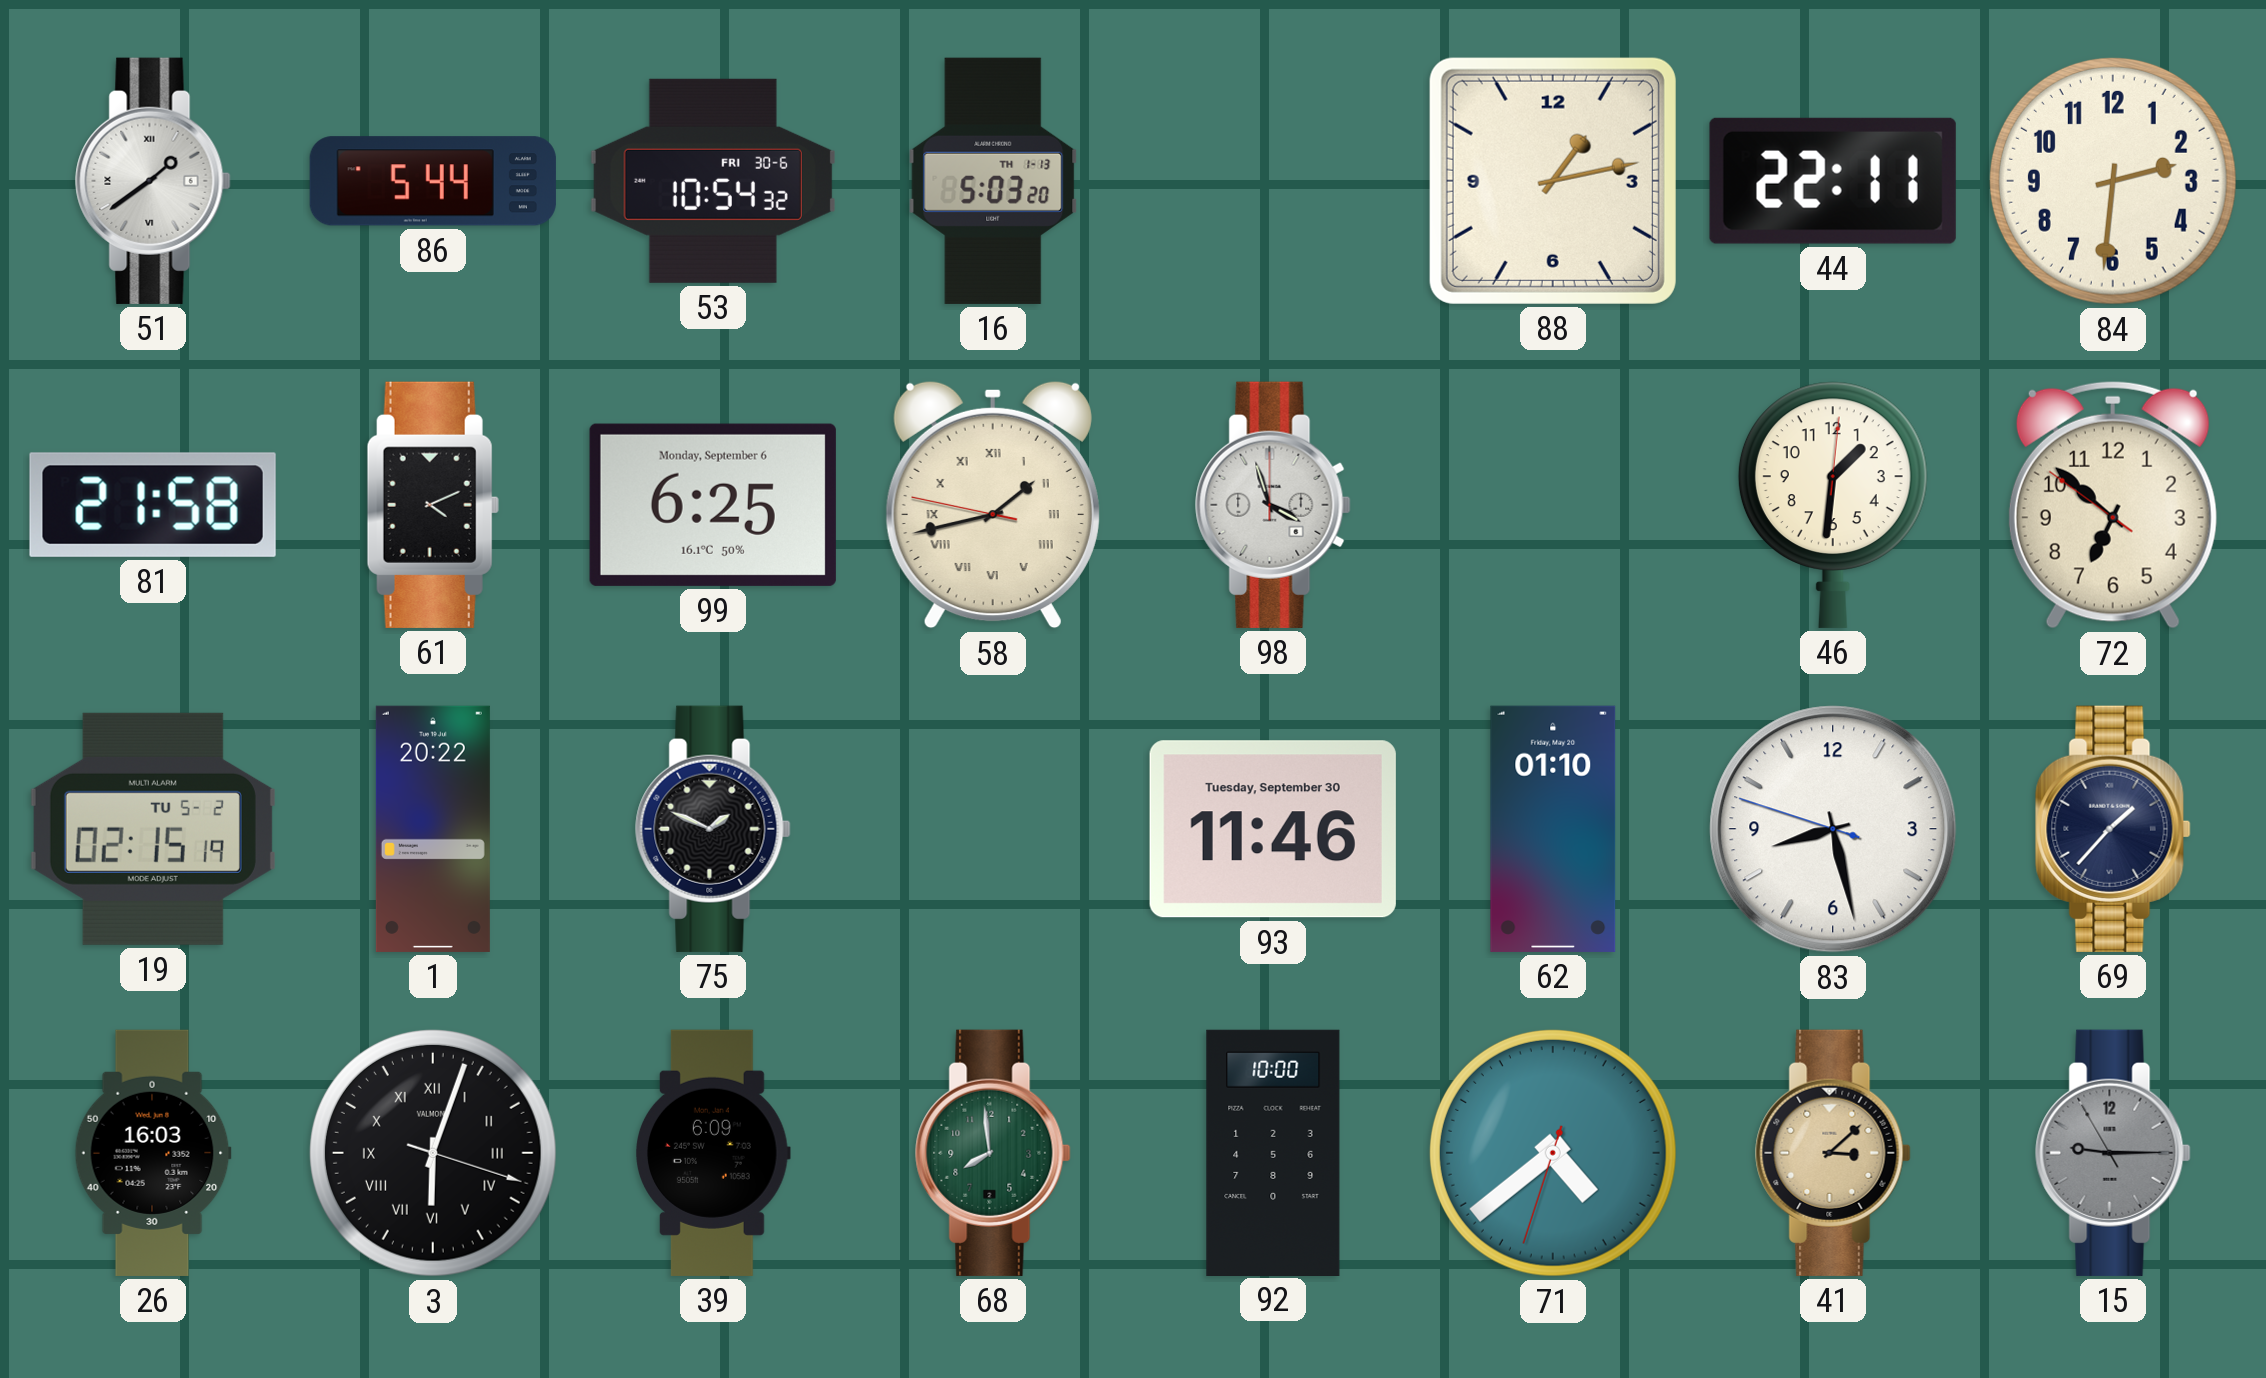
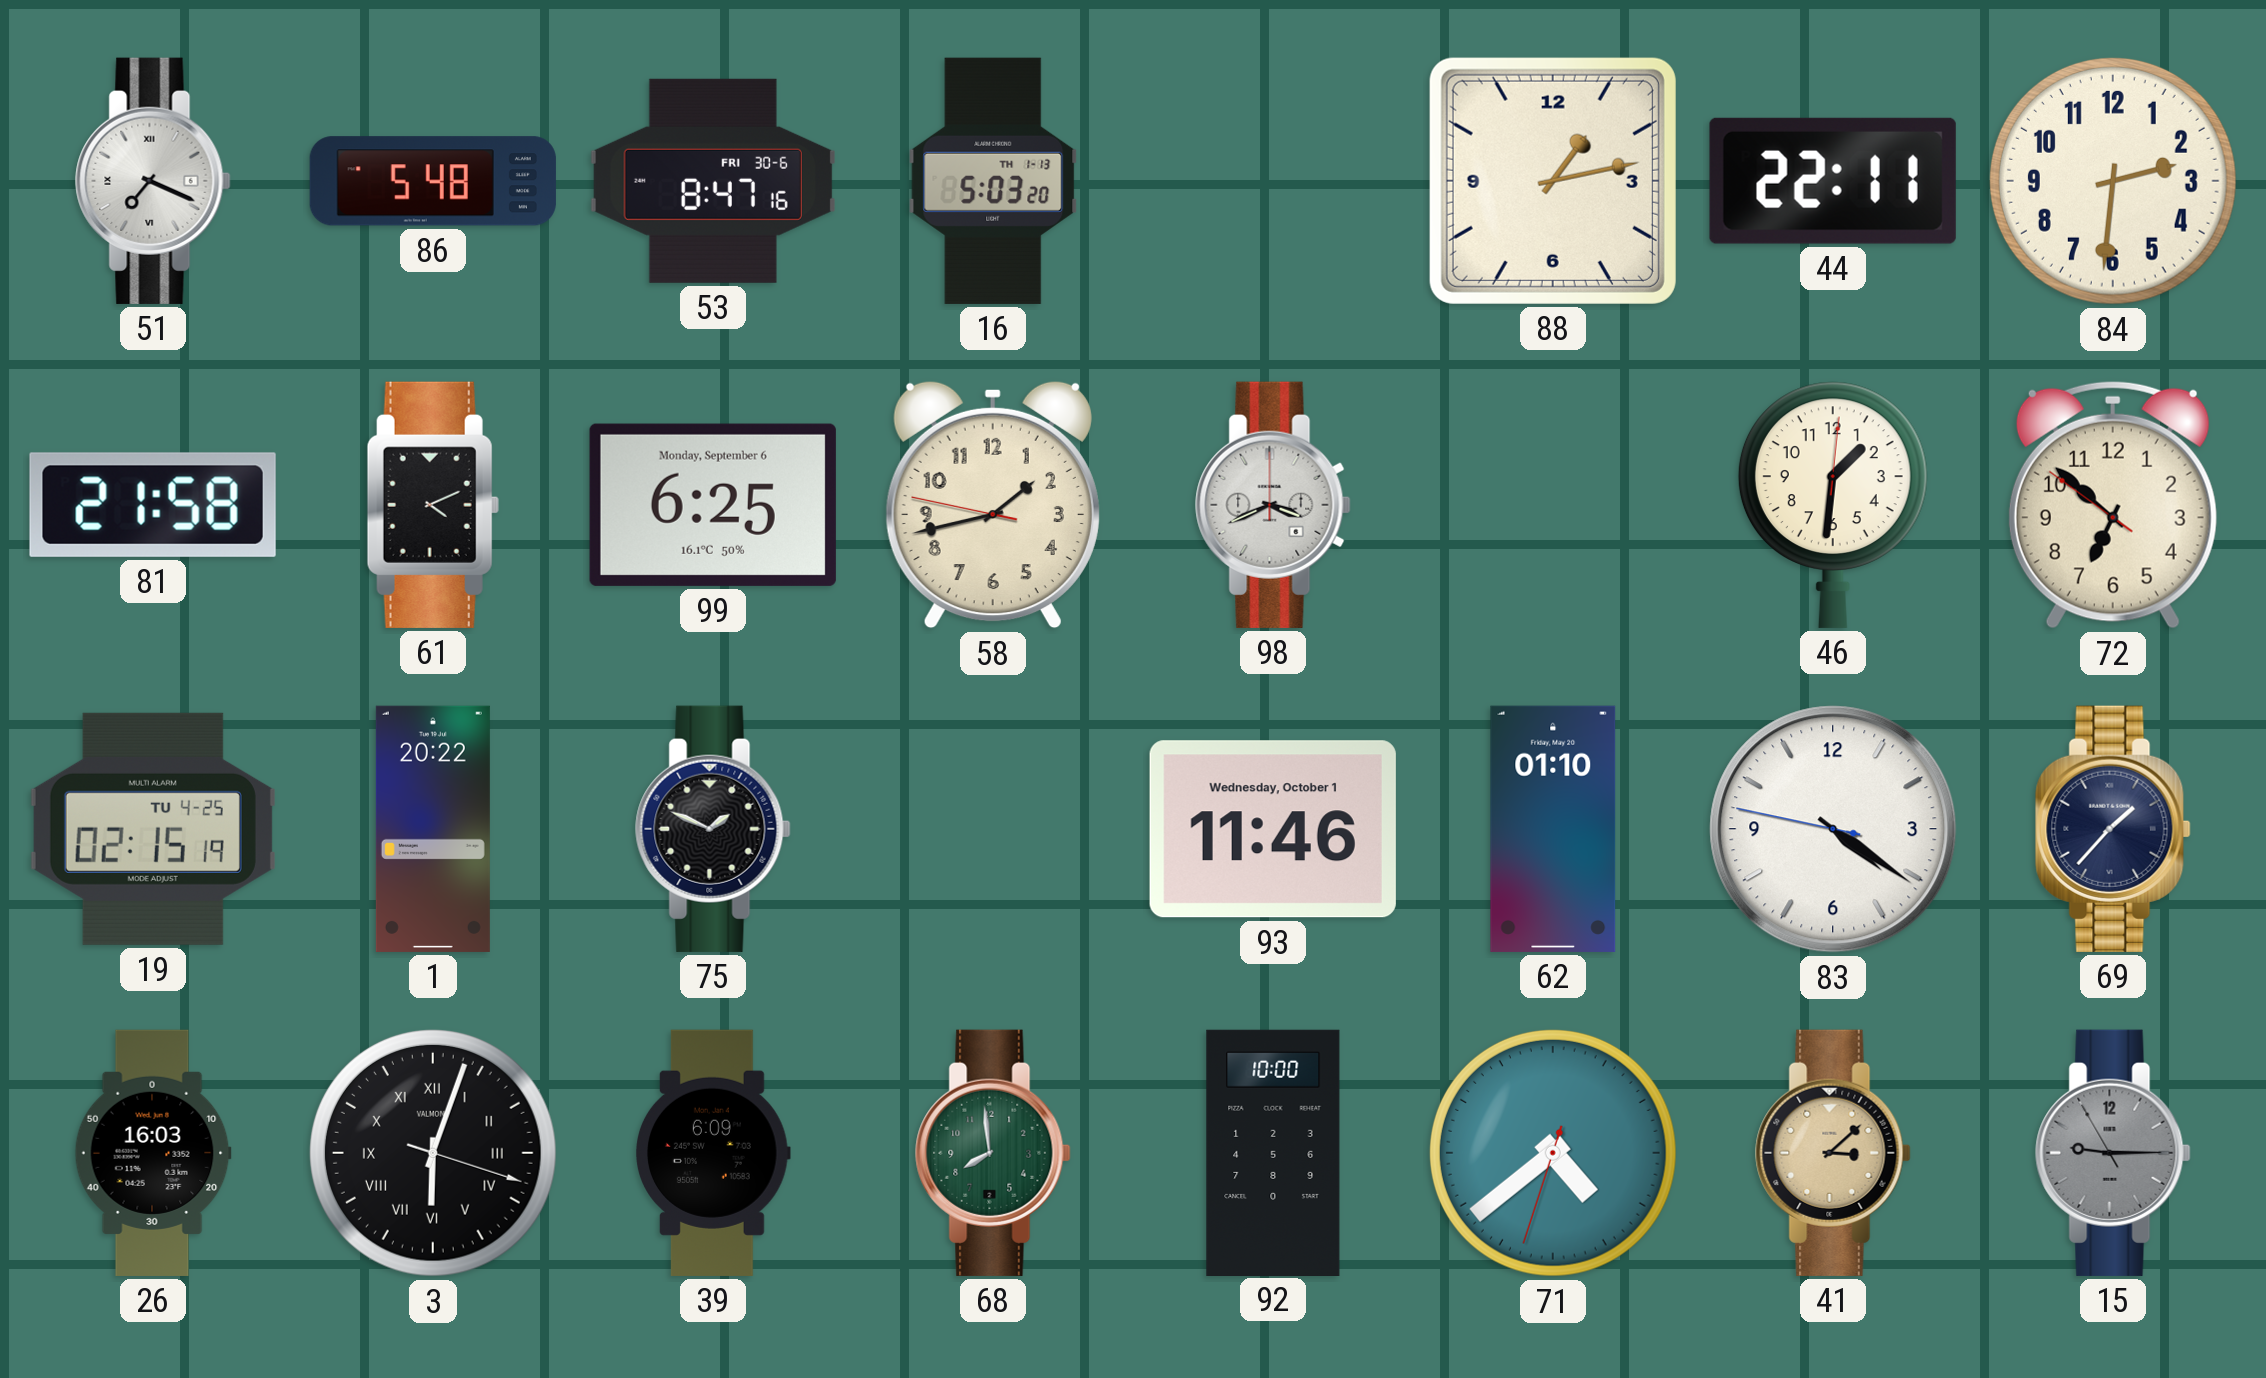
51: 1:39 -> 7:19
86: 5:44 -> 5:48
53: 10:54 -> 8:47
58 numerals: Roman -> Arabic
98: 3:57 -> 3:41
19 date: TU 5-2 -> TU 4-25
93 date: Tuesday, September 30 -> Wednesday, October 1
83: 8:27 -> 4:20
